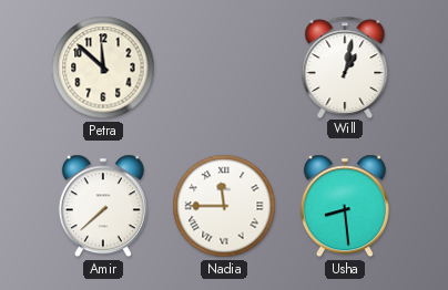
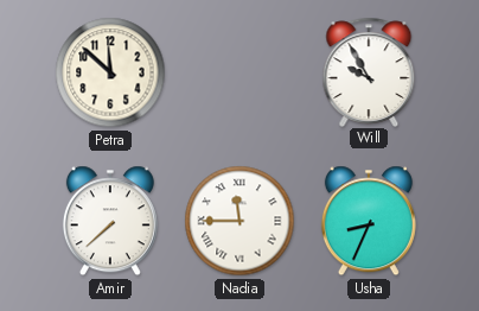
Will: 1:02 -> 9:55
Usha: 8:29 -> 8:34
